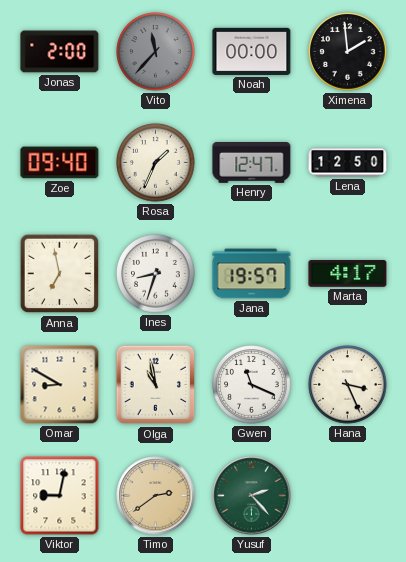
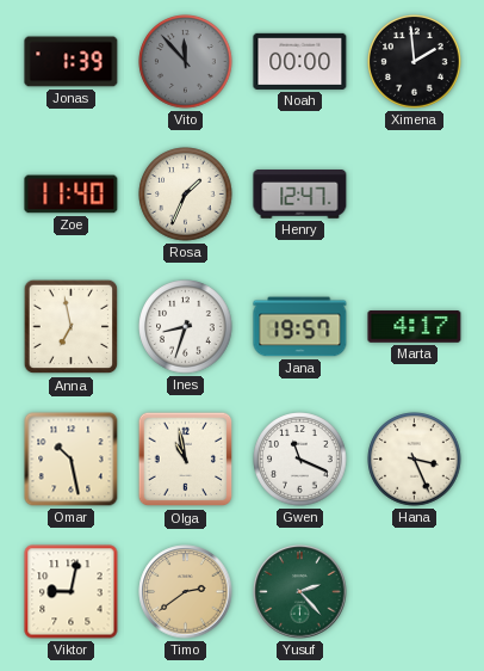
Jonas: 2:00 -> 1:39
Vito: 11:37 -> 11:53
Zoe: 09:40 -> 11:40
Lena: 12:50 -> none
Omar: 8:50 -> 10:28
